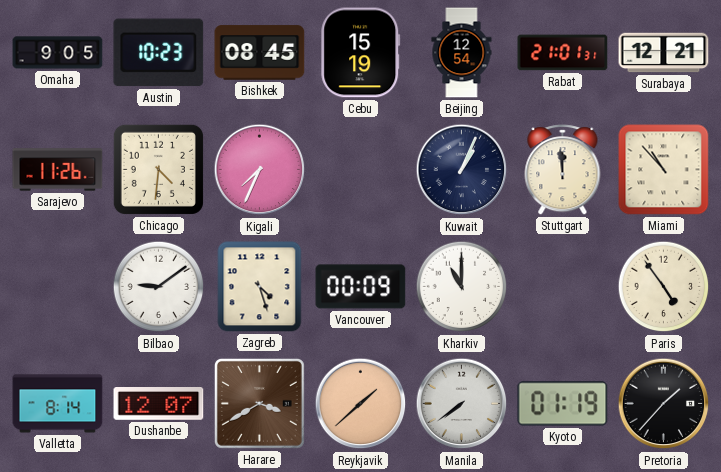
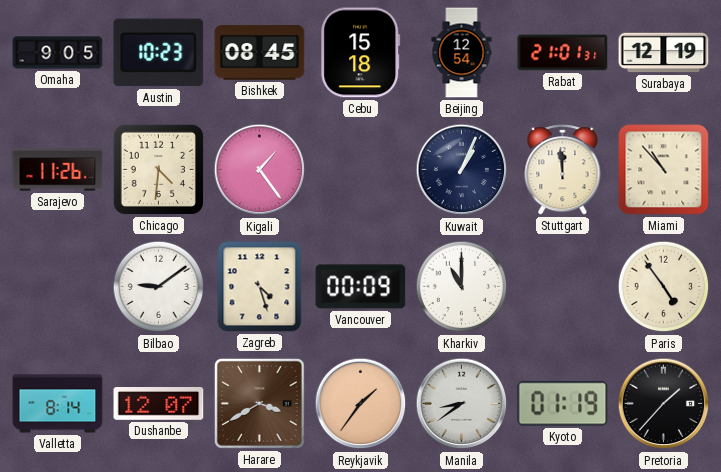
Cebu: 15:19 -> 15:18
Surabaya: 12:21 -> 12:19
Kigali: 7:34 -> 1:24
Reykjavik: 1:38 -> 1:36
Manila: 7:39 -> 8:39
